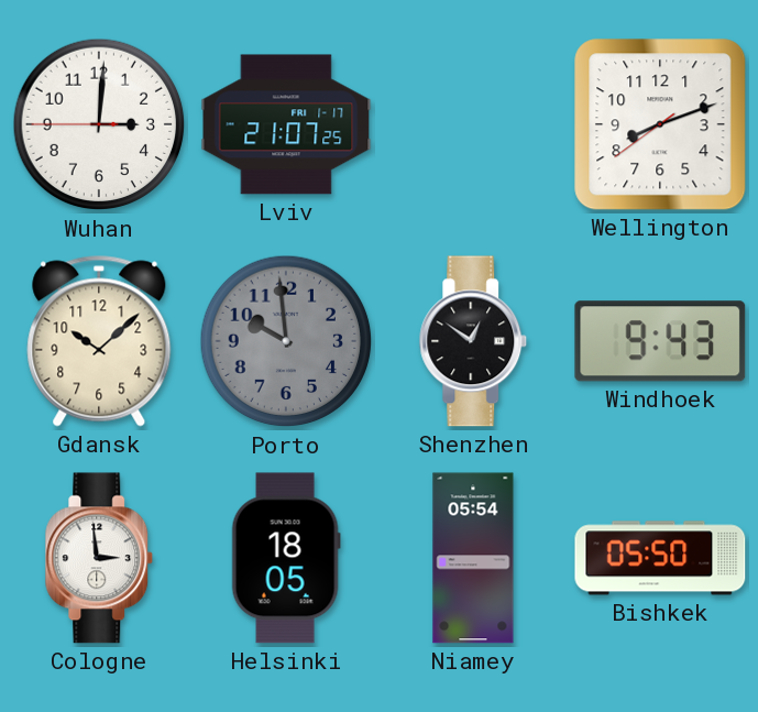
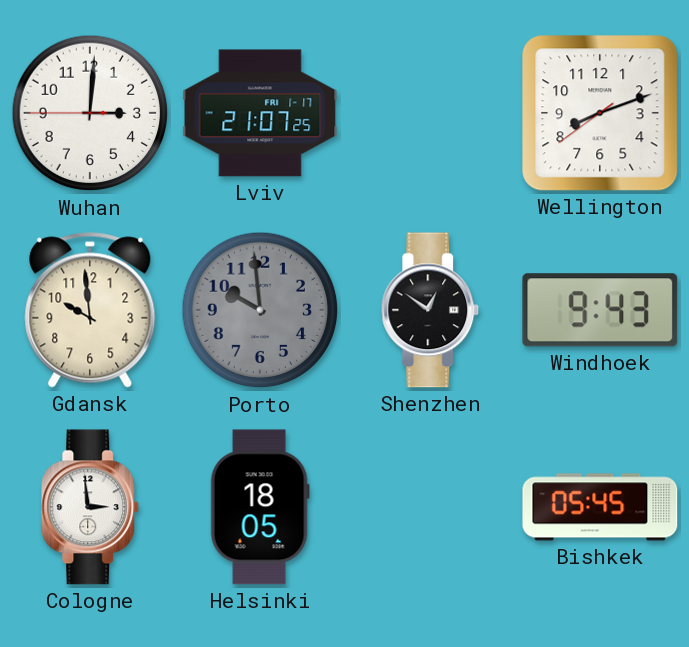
Gdansk: 10:08 -> 9:59
Niamey: 05:54 -> none
Bishkek: 05:50 -> 05:45
